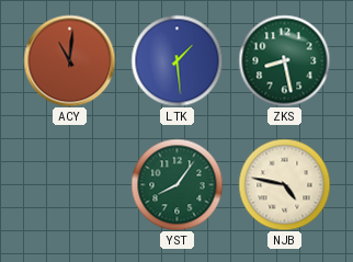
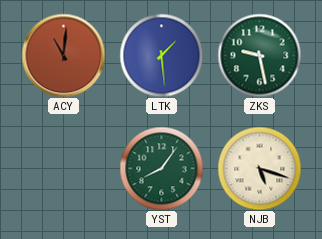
ZKS: 8:28 -> 9:28
NJB: 4:47 -> 5:18
